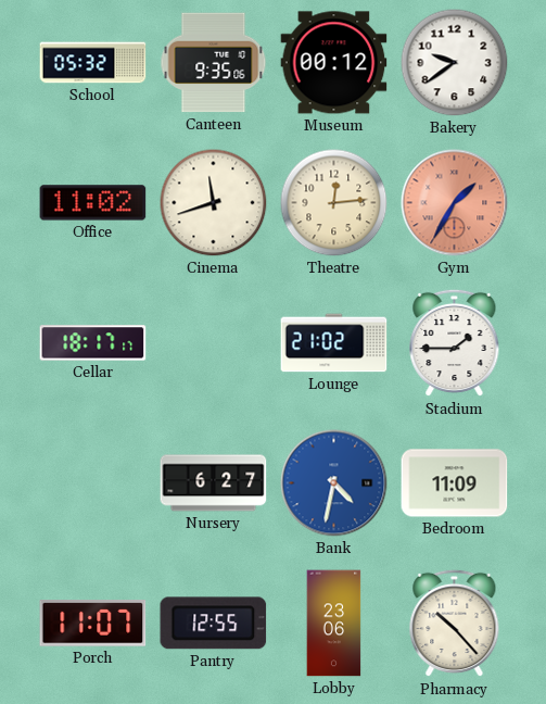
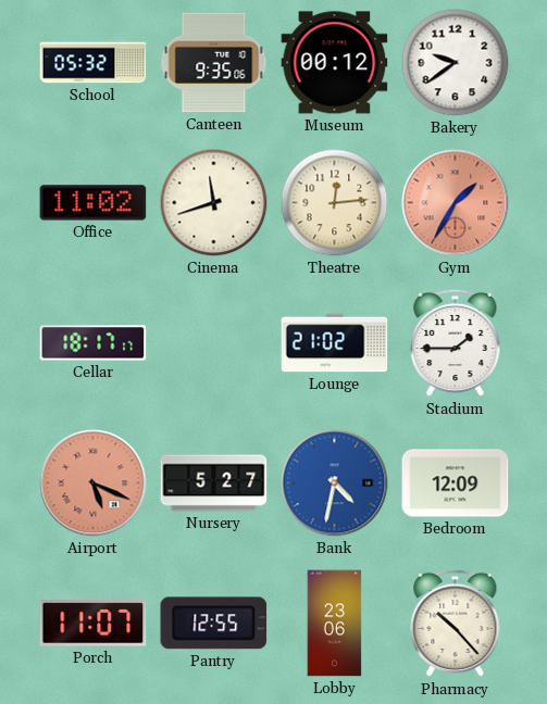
Airport: none -> 5:19
Nursery: 6:27 -> 5:27
Bedroom: 11:09 -> 12:09
